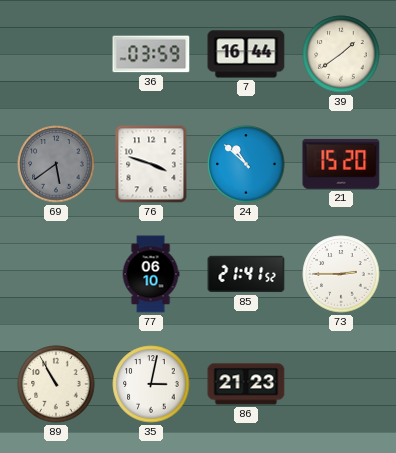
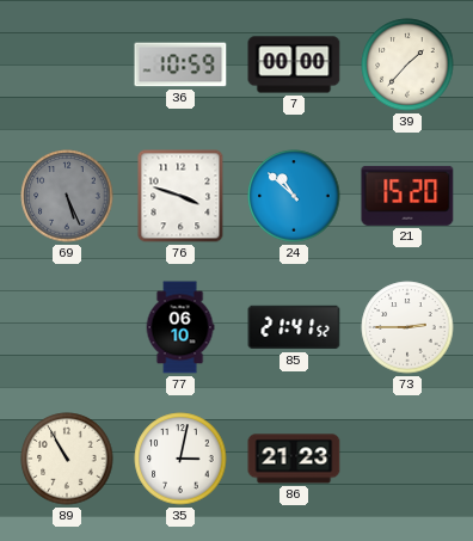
36: 03:59 -> 10:59
7: 16:44 -> 00:00
39: 1:39 -> 1:37
69: 5:39 -> 5:26
